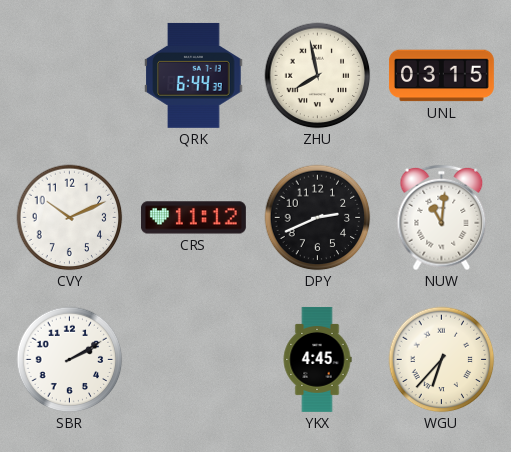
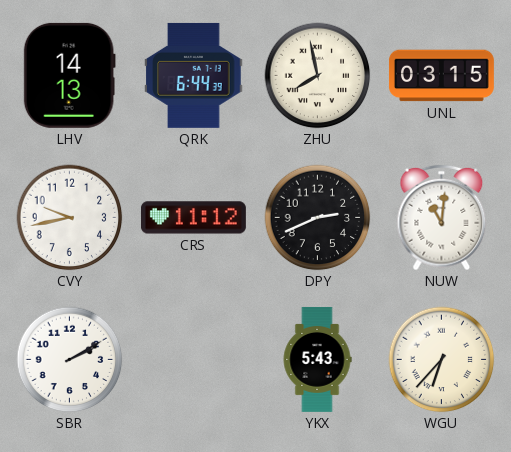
LHV: none -> 14:13
CVY: 10:11 -> 9:43
YKX: 4:45 -> 5:43
